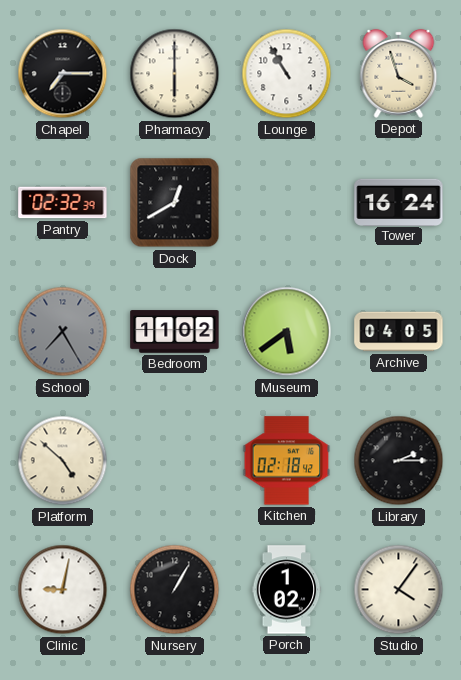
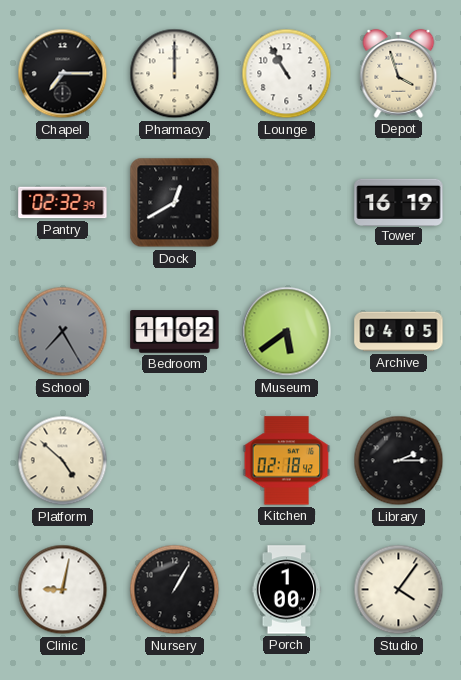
Pharmacy: 6:00 -> 12:00
Tower: 16:24 -> 16:19
Porch: 1:02 -> 1:00
